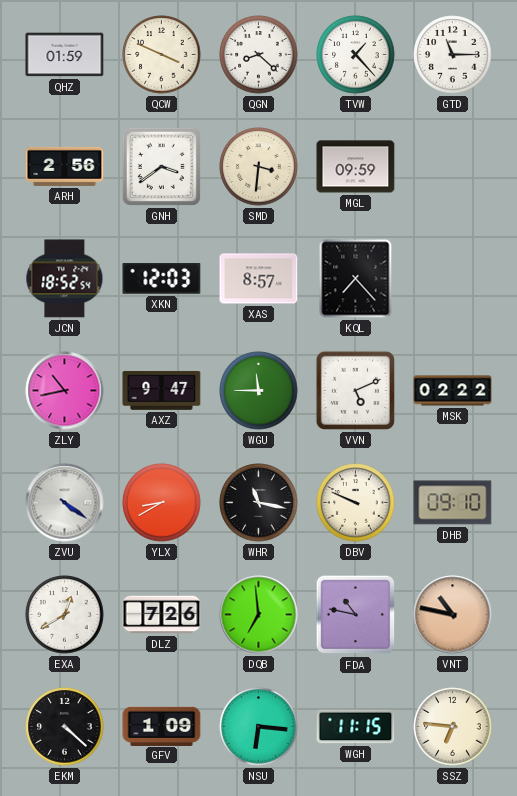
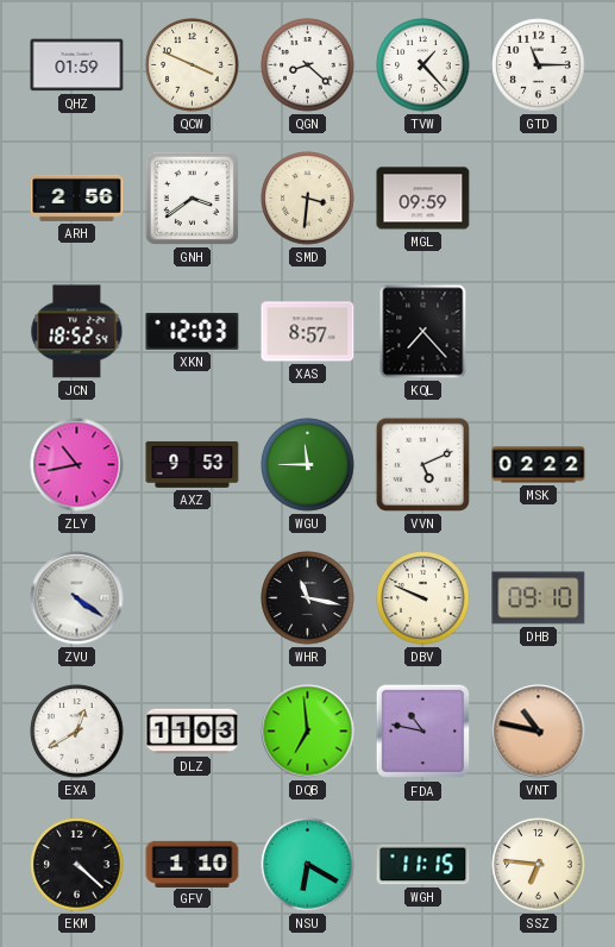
AXZ: 9:47 -> 9:53
YLX: 8:40 -> none
DLZ: 7:26 -> 11:03
GFV: 1:09 -> 1:10
NSU: 6:16 -> 6:20
